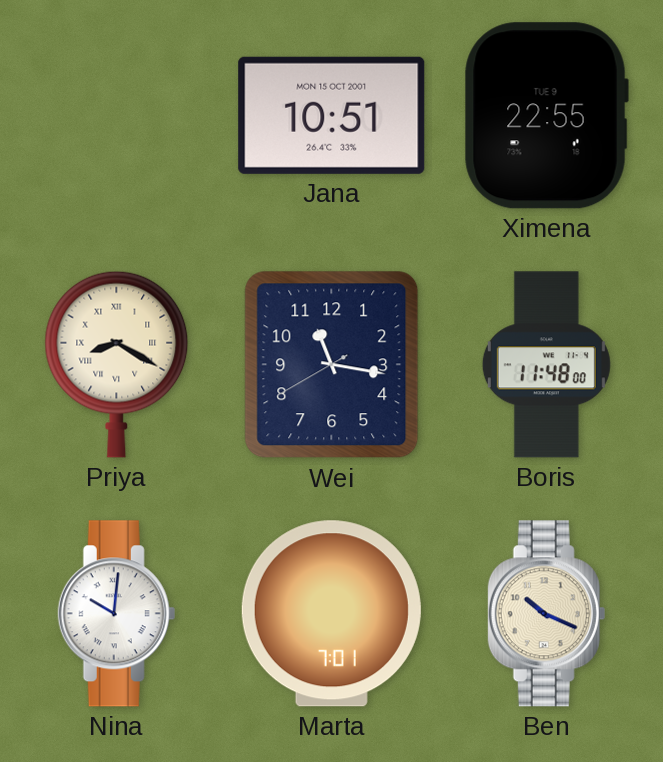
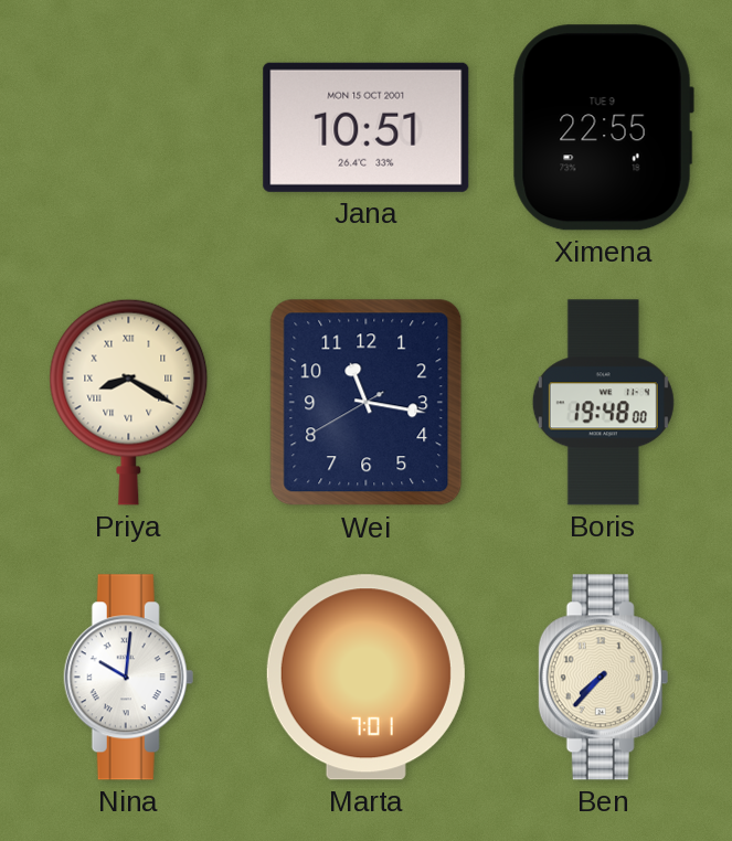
Boris: 11:48 -> 19:48
Ben: 10:19 -> 7:37
